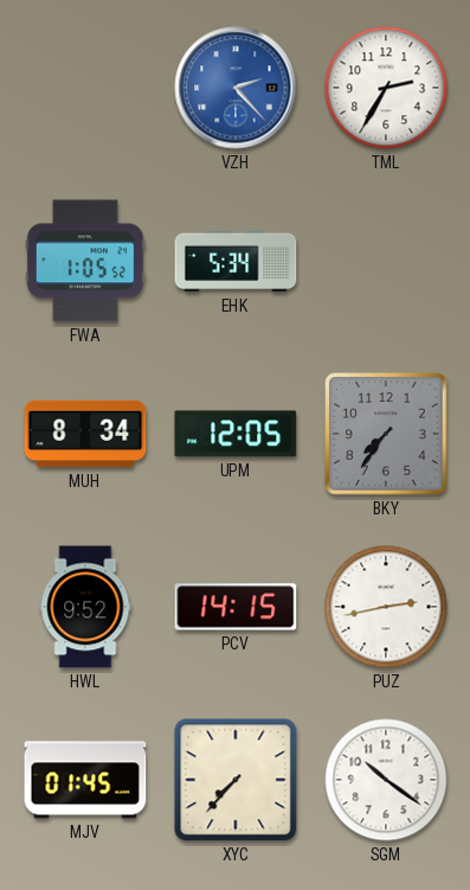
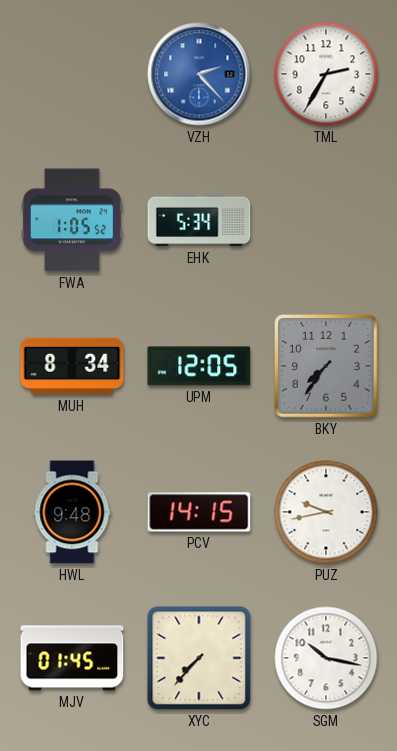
HWL: 9:52 -> 9:48
PUZ: 2:43 -> 9:43
SGM: 10:21 -> 10:17
